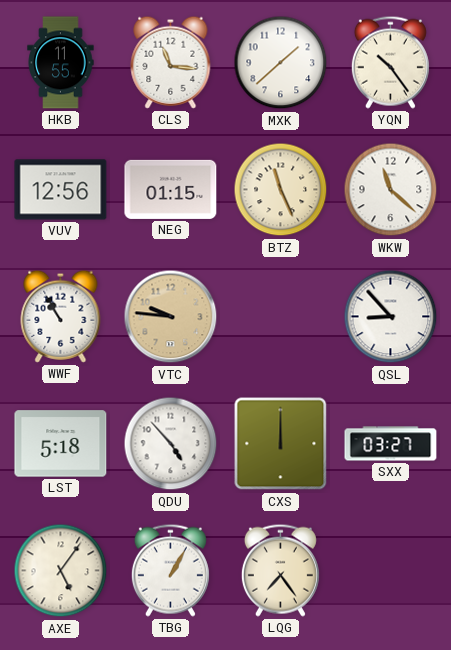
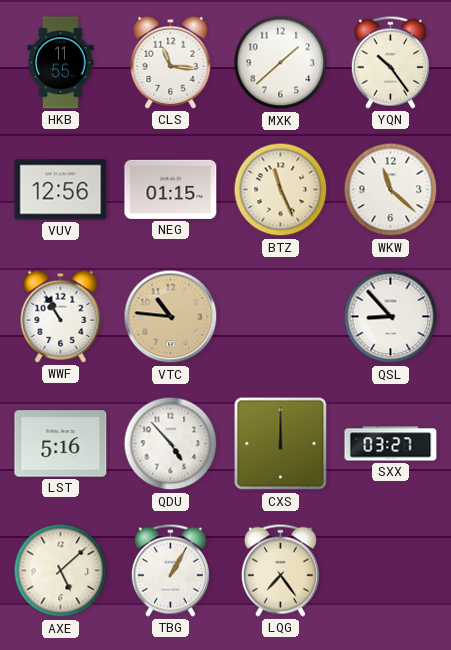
VTC: 9:46 -> 10:46
LST: 5:18 -> 5:16
AXE: 5:06 -> 5:08
